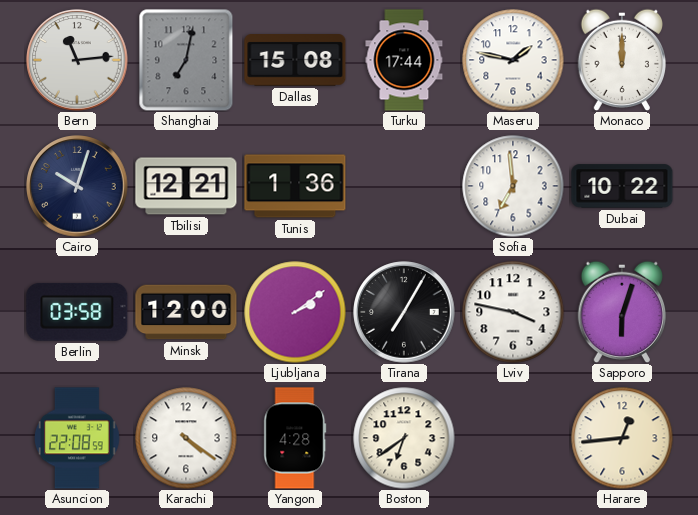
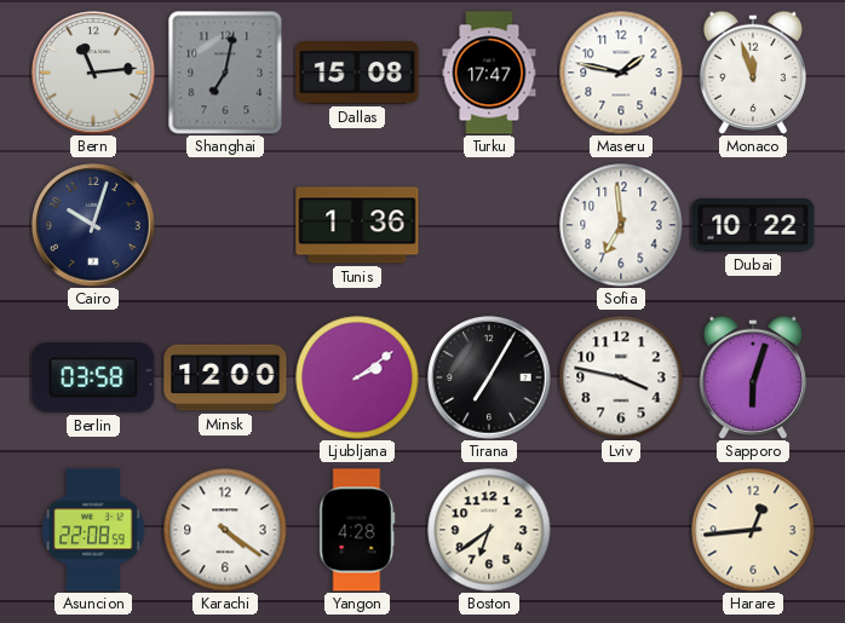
Turku: 17:44 -> 17:47
Monaco: 12:00 -> 11:57
Tbilisi: 12:21 -> none
